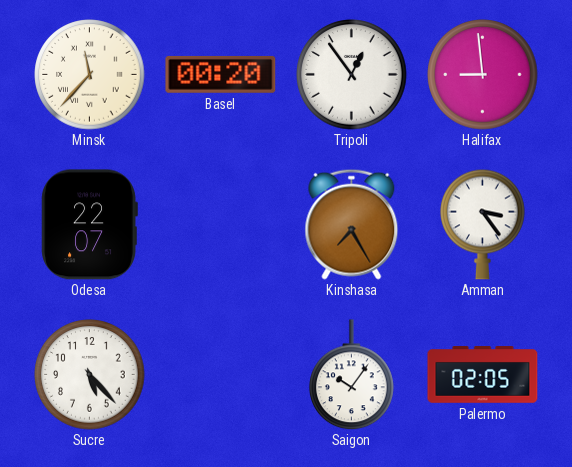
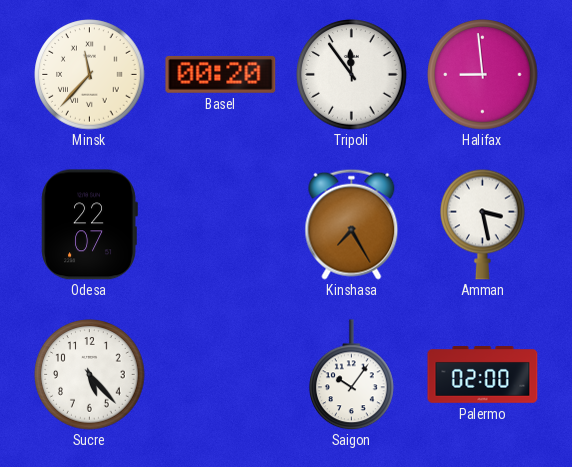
Tripoli: 12:54 -> 11:54
Amman: 3:24 -> 3:28
Palermo: 02:05 -> 02:00
